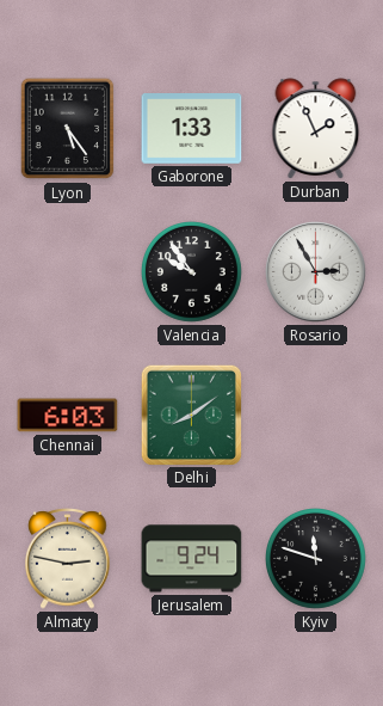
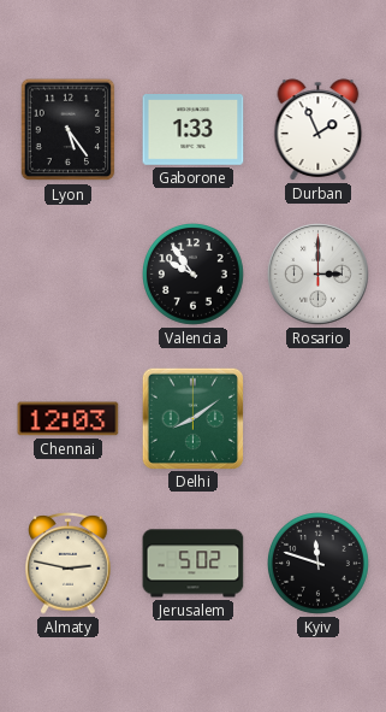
Rosario: 2:55 -> 3:00
Chennai: 6:03 -> 12:03
Jerusalem: 9:24 -> 5:02
